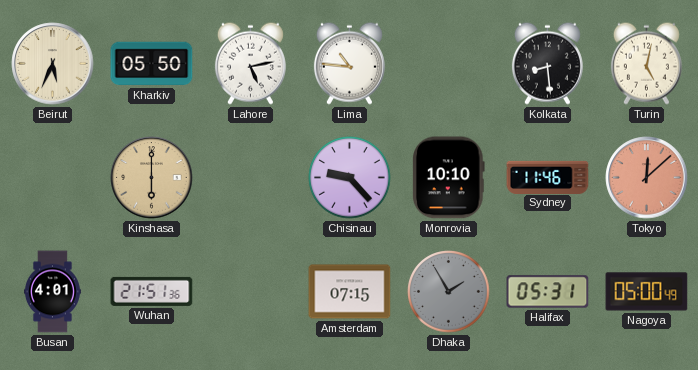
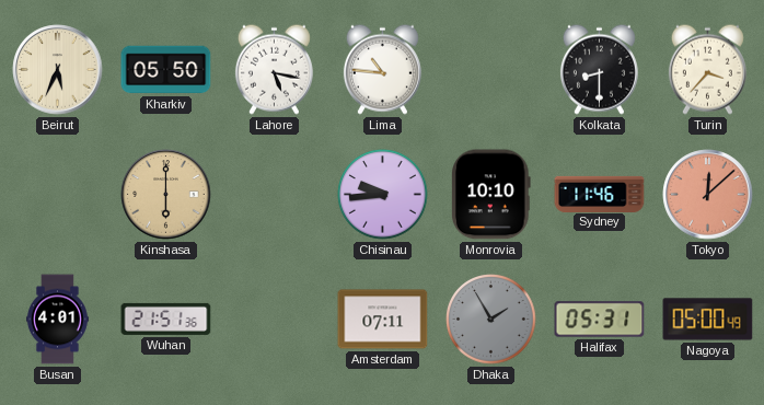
Lahore: 5:13 -> 5:17
Kolkata: 8:29 -> 8:30
Turin: 5:02 -> 3:37
Chisinau: 9:23 -> 9:44
Amsterdam: 07:15 -> 07:11
